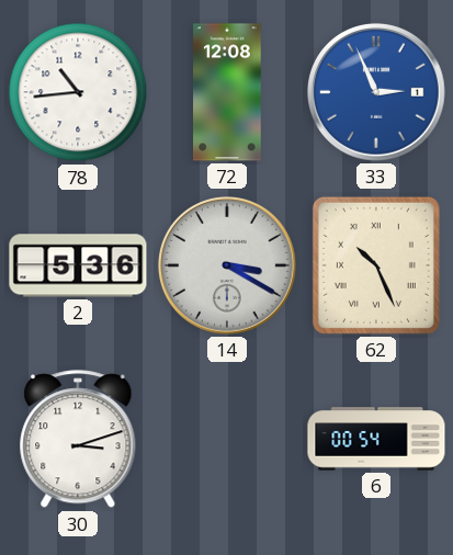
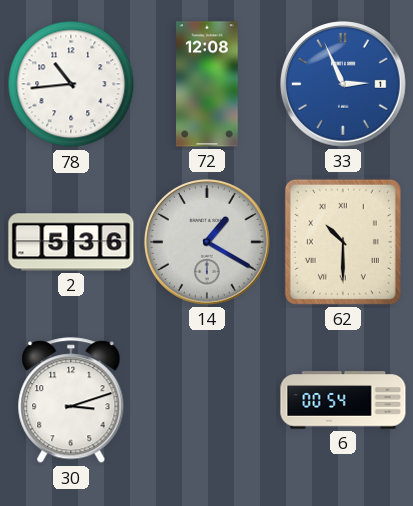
14: 3:20 -> 1:20
62: 10:26 -> 10:30
